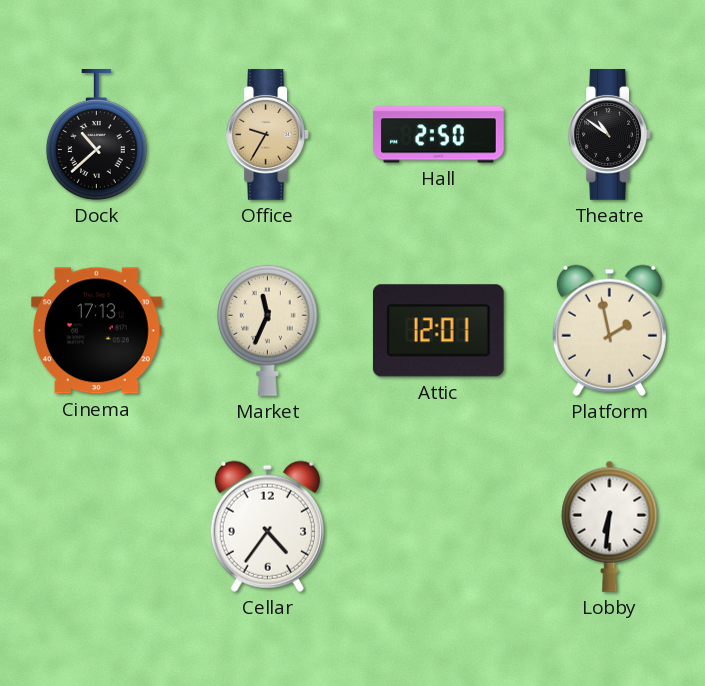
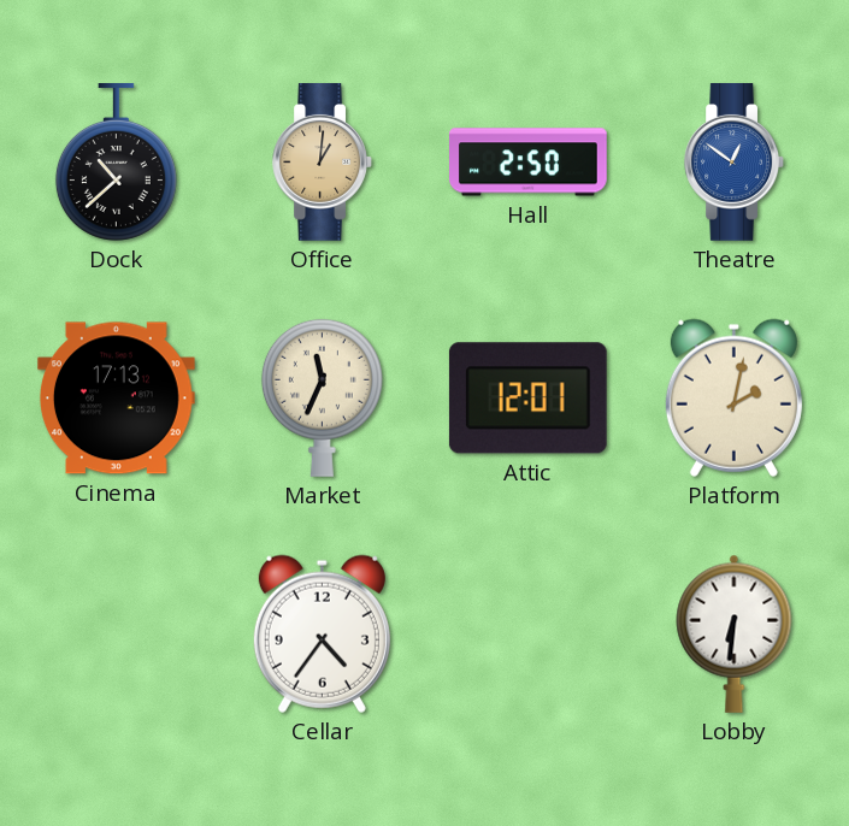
Office: 9:35 -> 1:01
Theatre: 10:51 -> 12:51
Theatre dial: black -> blue
Platform: 1:58 -> 2:02
